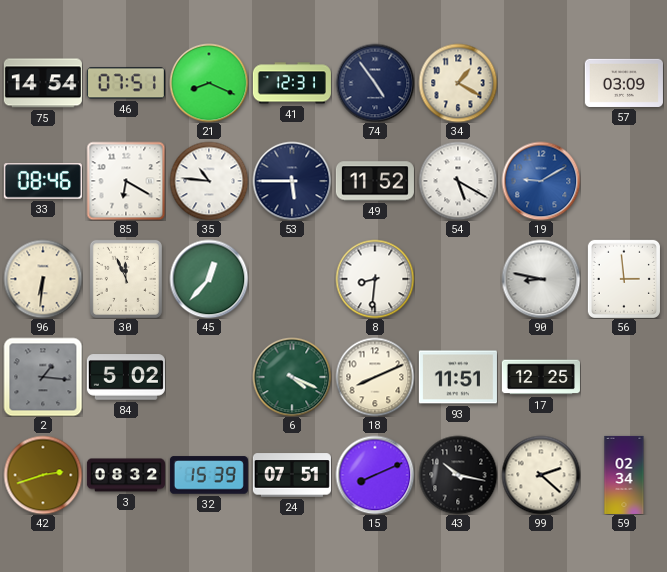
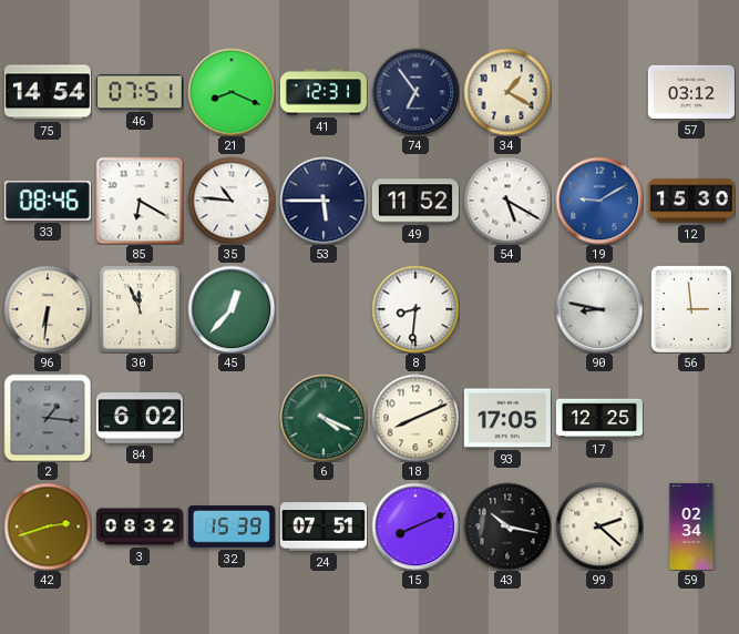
74: 4:54 -> 6:54
57: 03:09 -> 03:12
12: none -> 15:30
84: 5:02 -> 6:02
93: 11:51 -> 17:05
